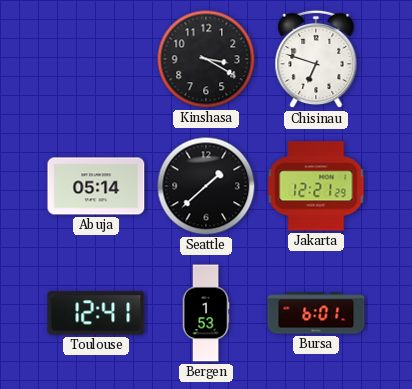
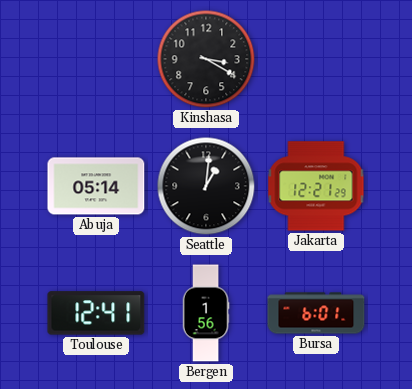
Chisinau: 6:48 -> none
Seattle: 1:38 -> 1:01
Bergen: 1:53 -> 1:56
